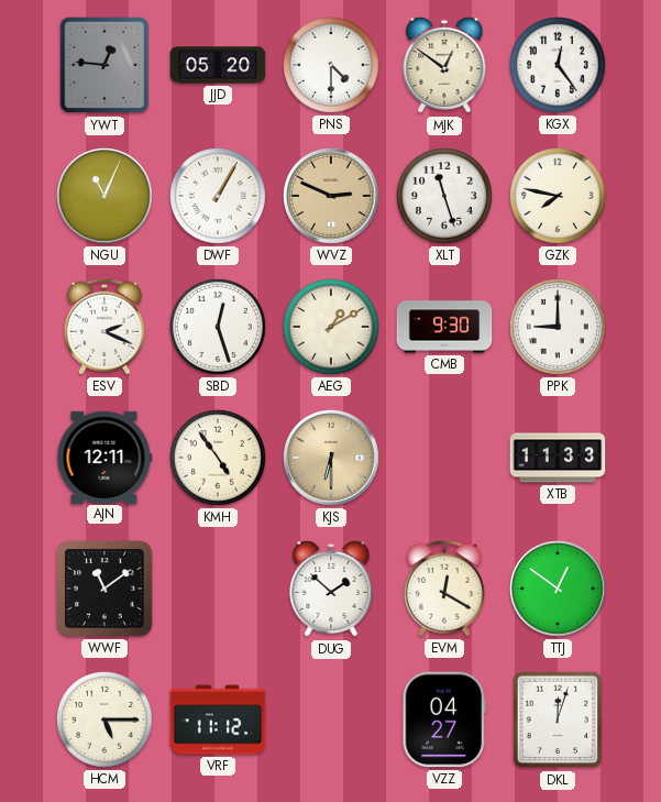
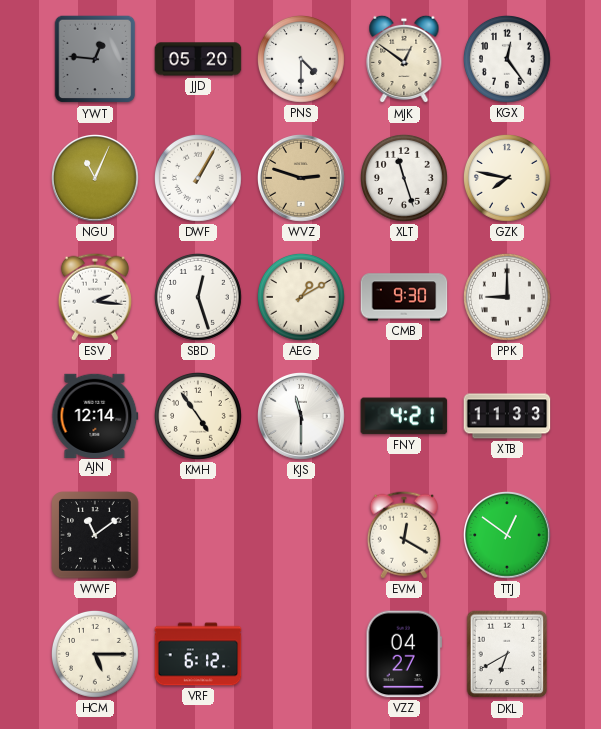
WVZ: 2:49 -> 2:48
ESV: 2:19 -> 2:16
AJN: 12:11 -> 12:14
KJS: 6:30 -> 11:30
KJS dial: champagne -> white
FNY: none -> 4:21
DUG: 1:52 -> none
VRF: 11:12 -> 6:12
DKL: 12:03 -> 6:40
